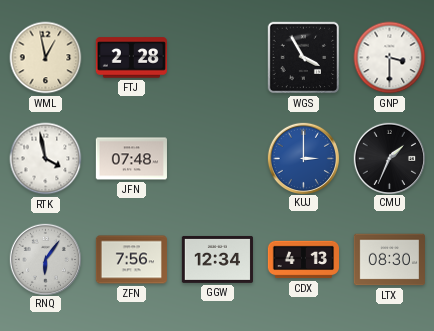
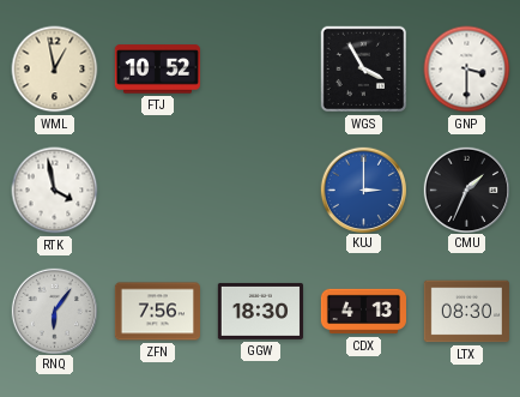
FTJ: 2:28 -> 10:52
JFN: 07:48 -> none
GGW: 12:34 -> 18:30
